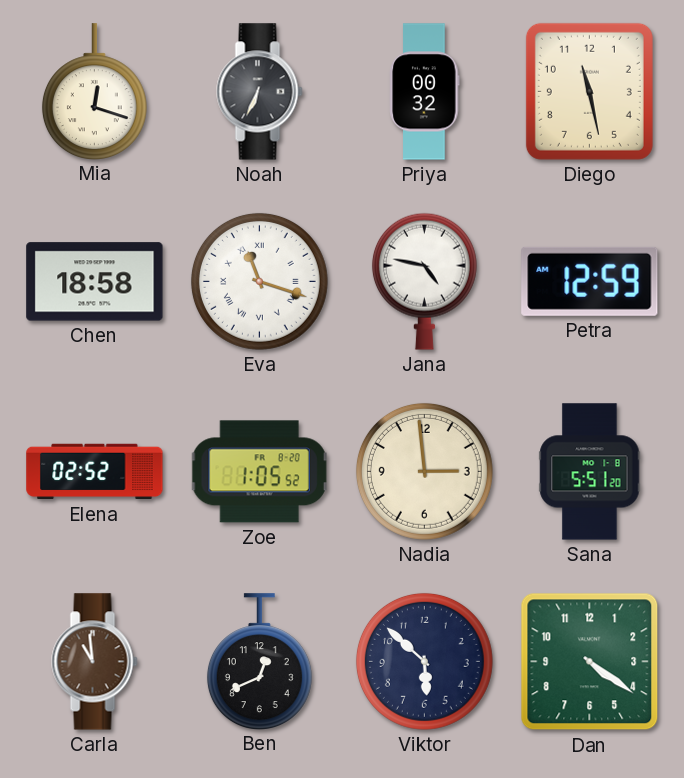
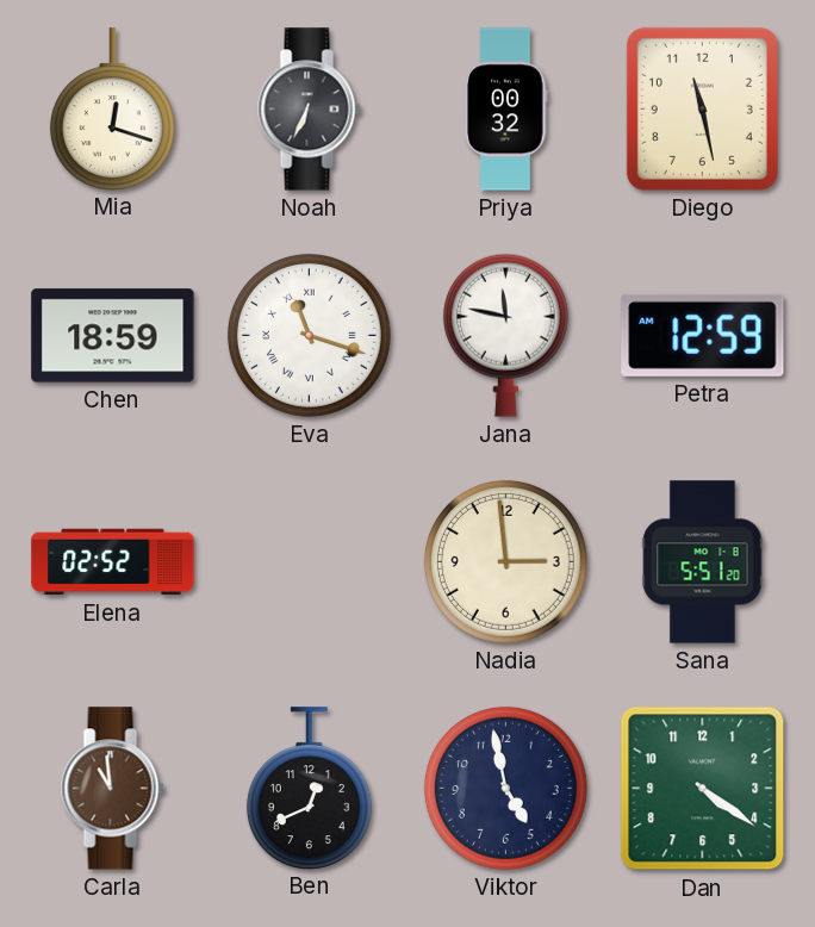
Chen: 18:58 -> 18:59
Jana: 4:47 -> 11:47
Zoe: 1:05 -> none
Viktor: 5:52 -> 4:58
